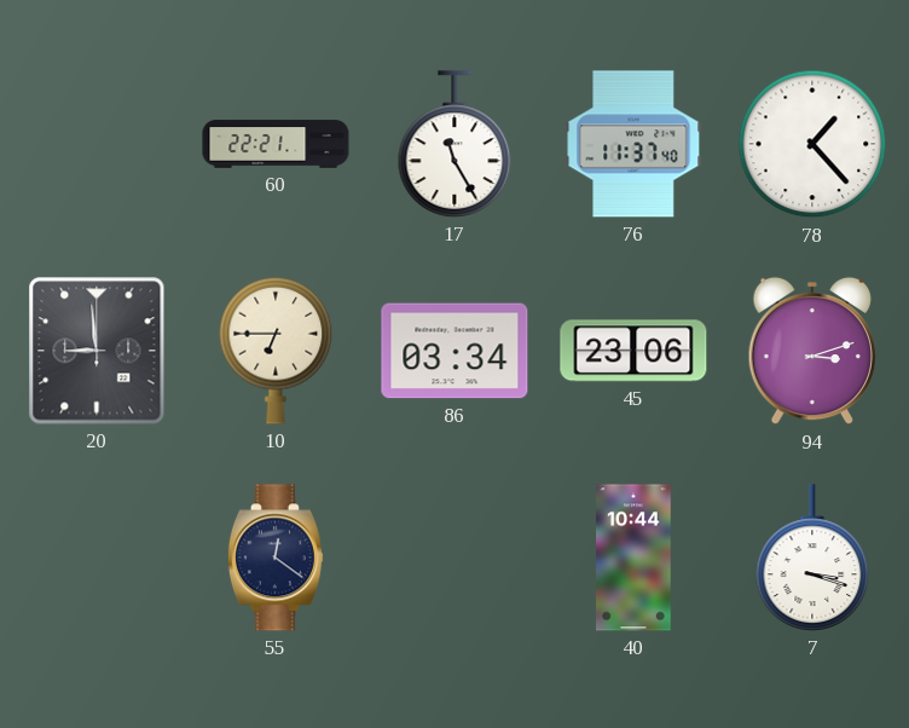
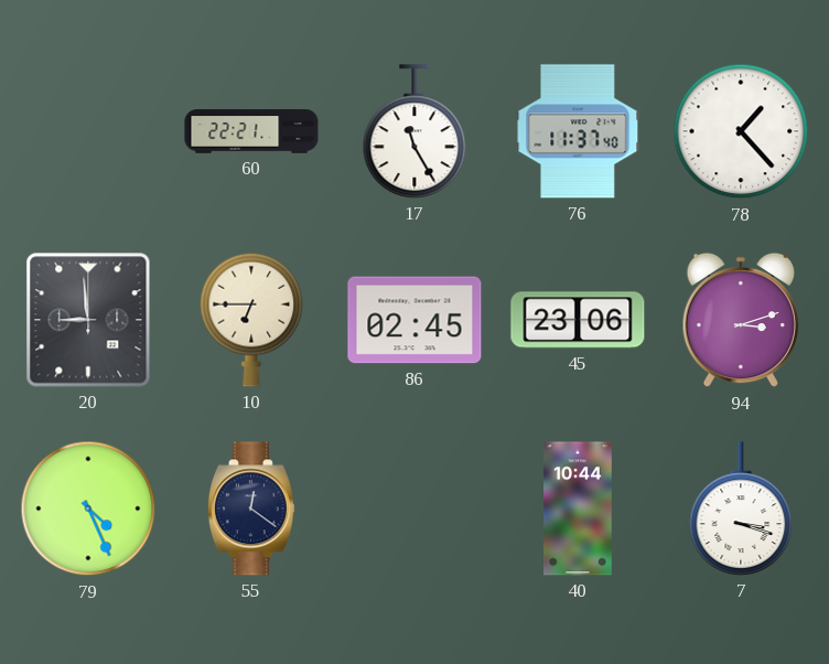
86: 03:34 -> 02:45
79: none -> 4:26
